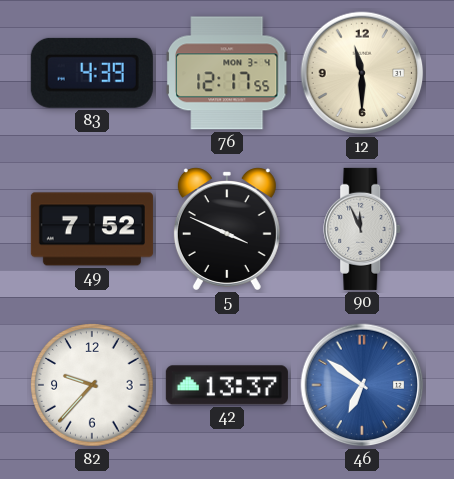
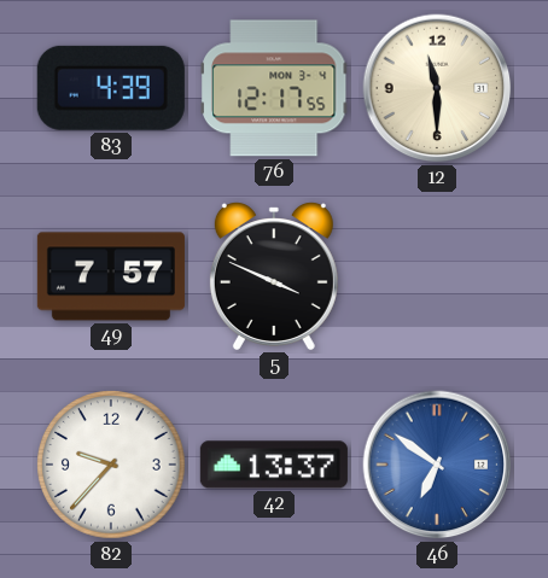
49: 7:52 -> 7:57
90: 11:56 -> none
